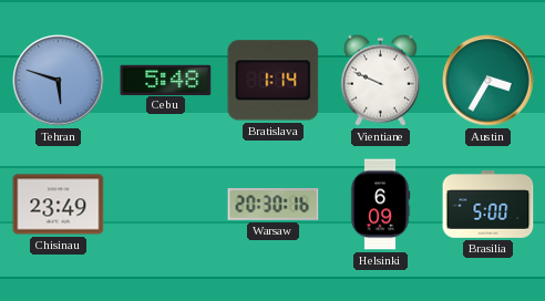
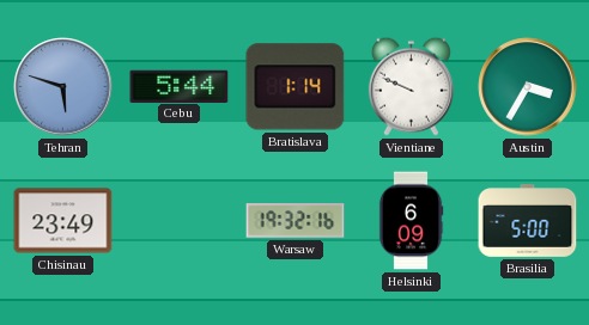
Cebu: 5:48 -> 5:44
Warsaw: 20:30 -> 19:32
